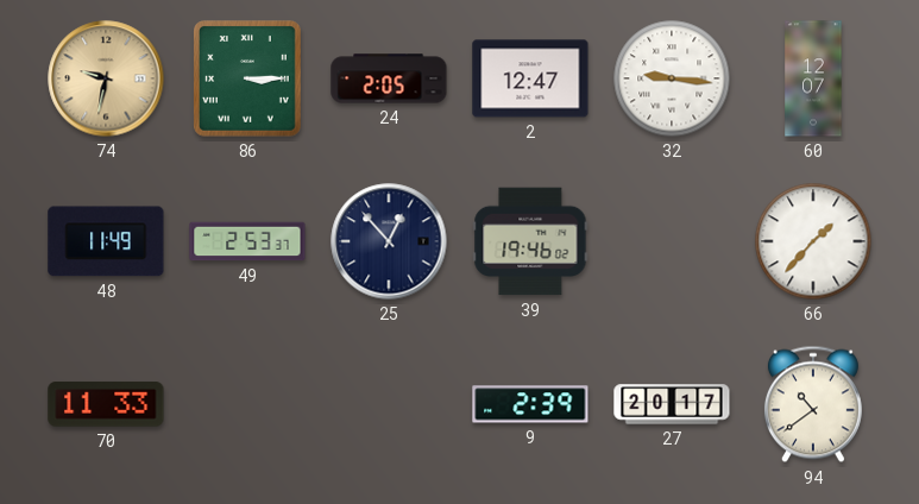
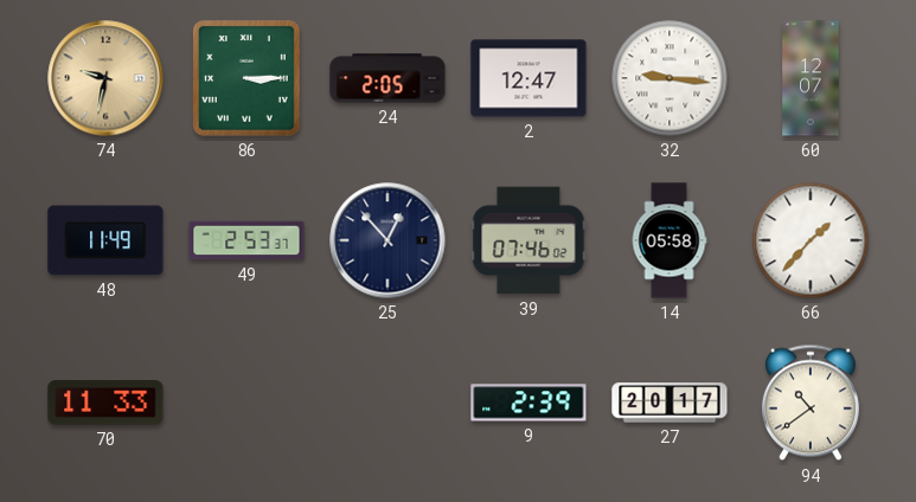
39: 19:46 -> 07:46
14: none -> 05:58
